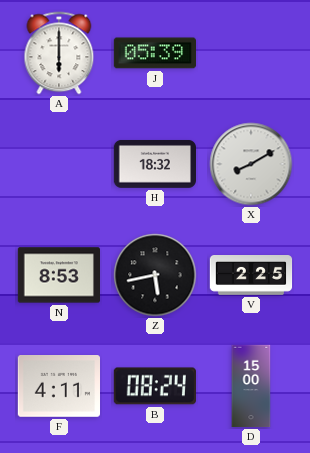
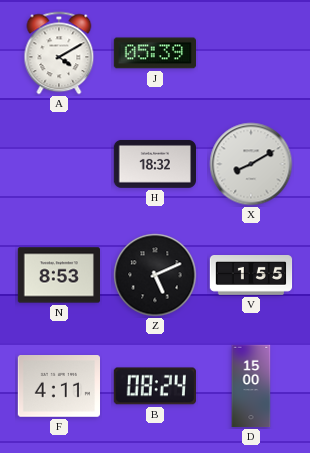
A: 6:00 -> 4:10
Z: 5:43 -> 5:11
V: 2:25 -> 1:55
